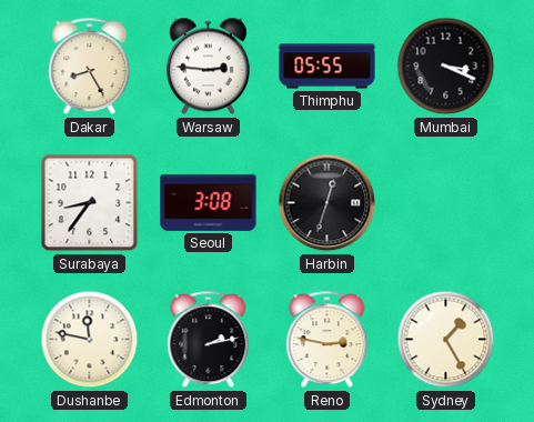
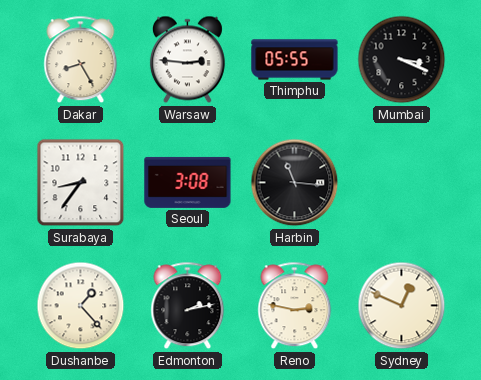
Harbin: 12:33 -> 11:16
Dushanbe: 11:47 -> 1:23
Sydney: 1:25 -> 12:49
